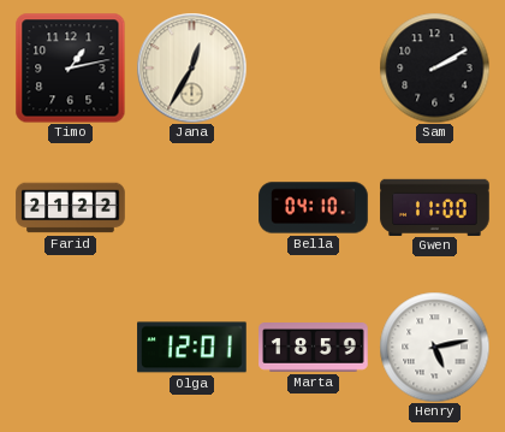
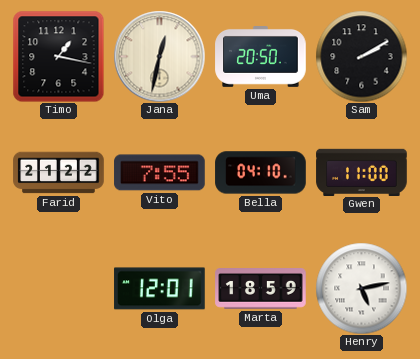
Timo: 1:13 -> 1:17
Jana: 12:35 -> 12:32
Uma: none -> 20:50
Vito: none -> 7:55
